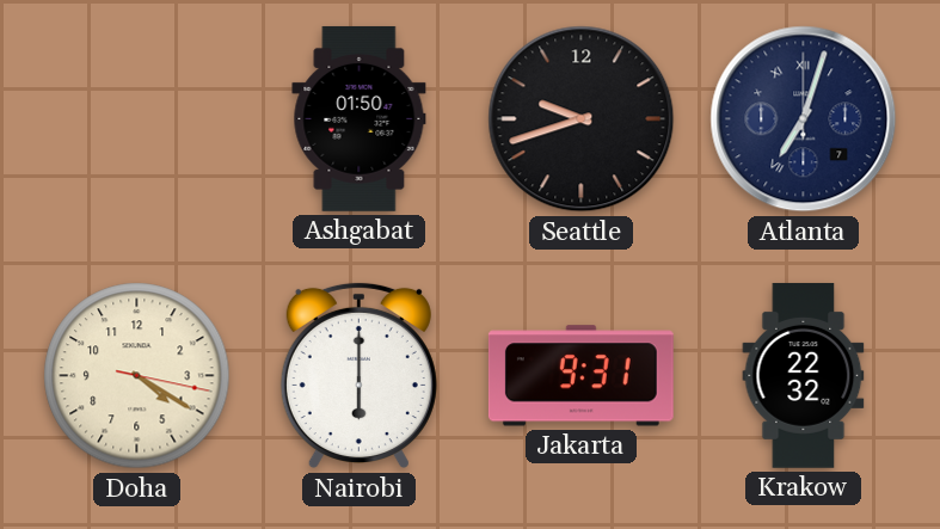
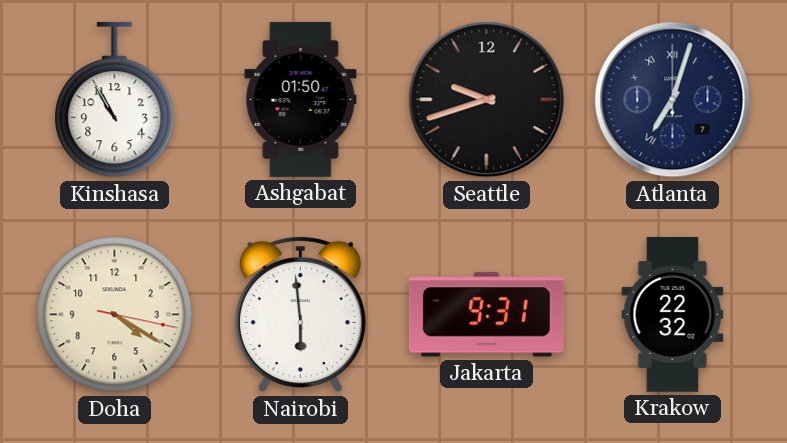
Kinshasa: none -> 10:55
Nairobi: 6:00 -> 5:59
